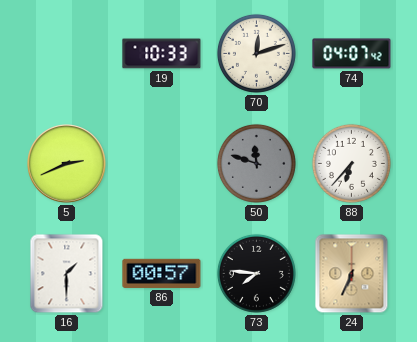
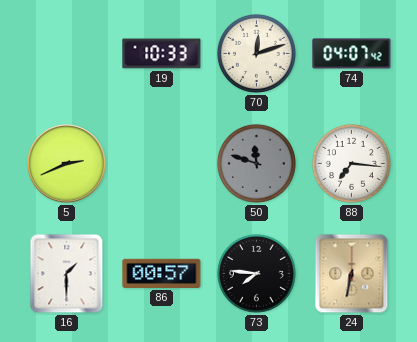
88: 6:37 -> 7:16
24: 6:34 -> 6:32
